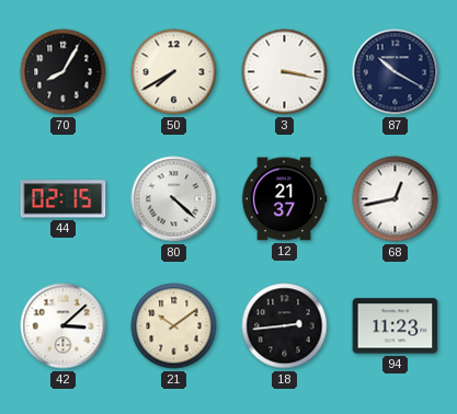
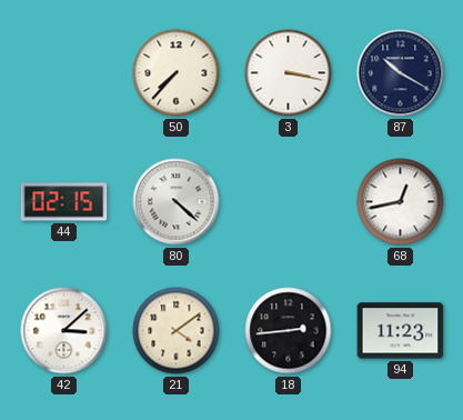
70: 8:05 -> none
50: 7:40 -> 7:37
12: 21:37 -> none
21: 10:09 -> 4:09
